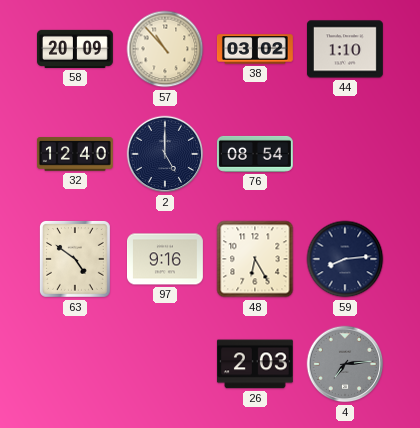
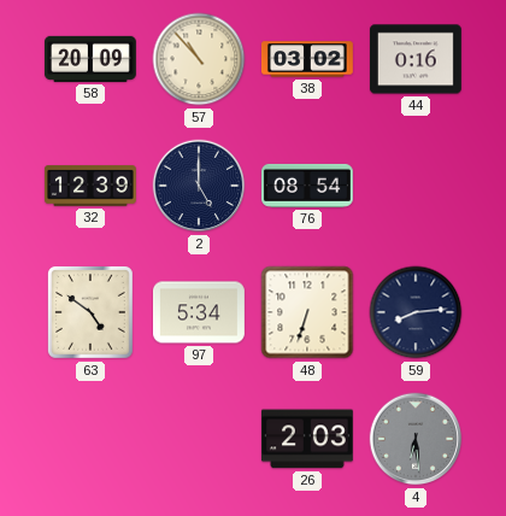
44: 1:10 -> 0:16
32: 12:40 -> 12:39
97: 9:16 -> 5:34
48: 6:25 -> 6:33
4: 7:14 -> 6:29
